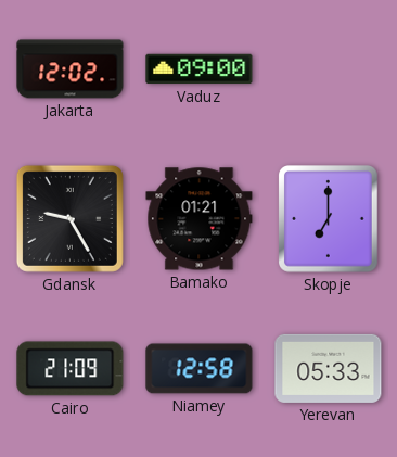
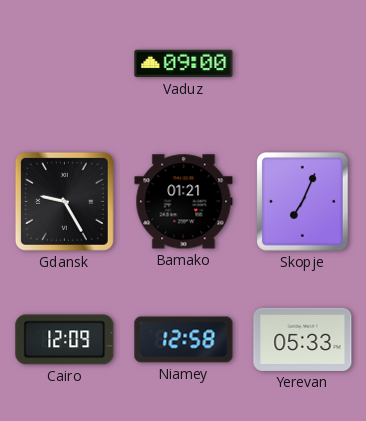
Jakarta: 12:02 -> none
Skopje: 7:00 -> 7:04
Cairo: 21:09 -> 12:09
